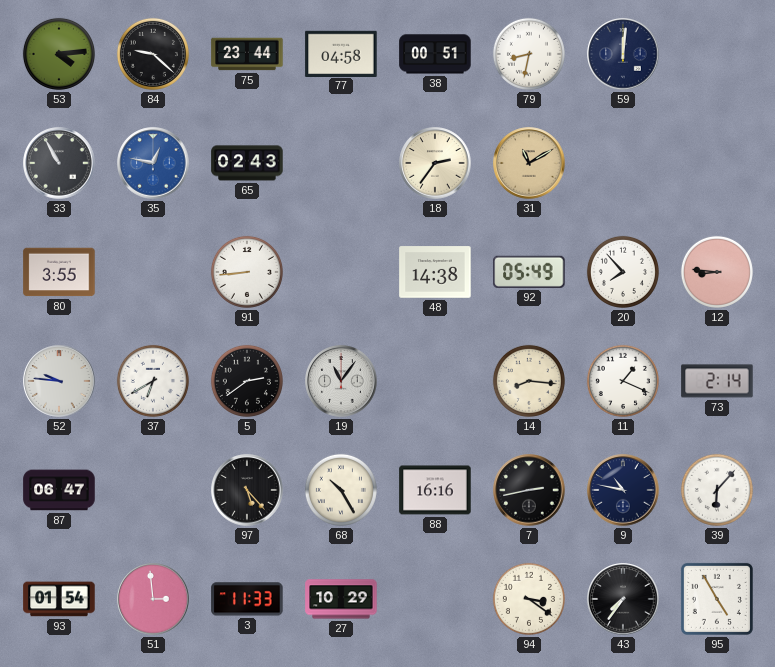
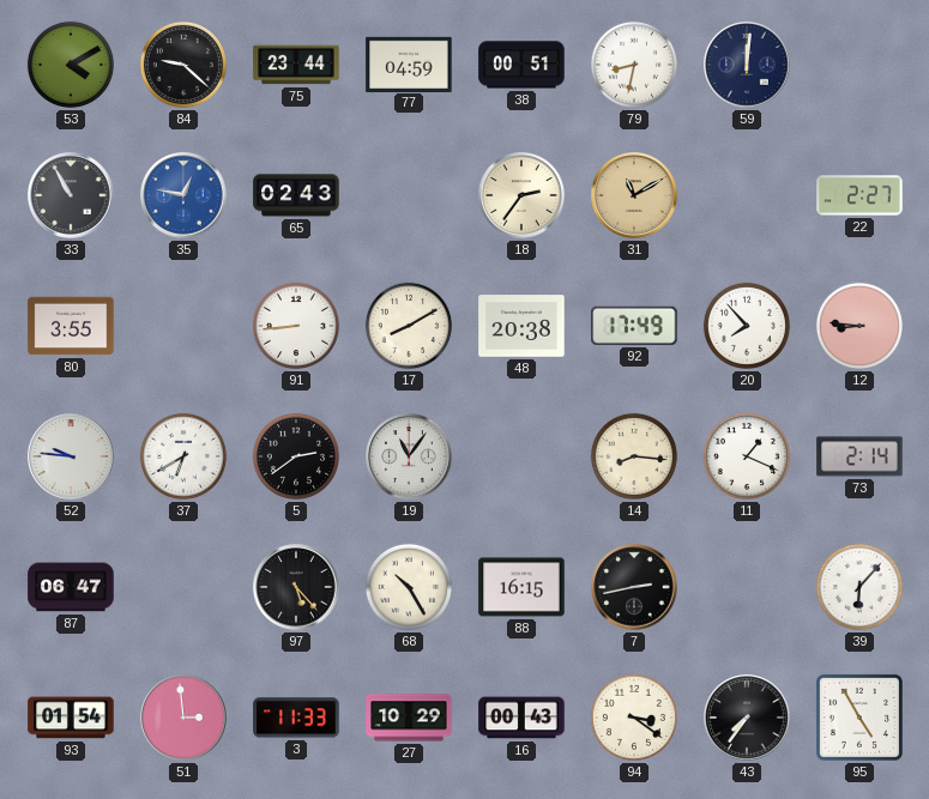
53: 4:14 -> 4:10
77: 04:58 -> 04:59
22: none -> 2:27
17: none -> 8:10
48: 14:38 -> 20:38
92: 05:49 -> 17:49
88: 16:16 -> 16:15
9: 10:47 -> none
16: none -> 00:43
